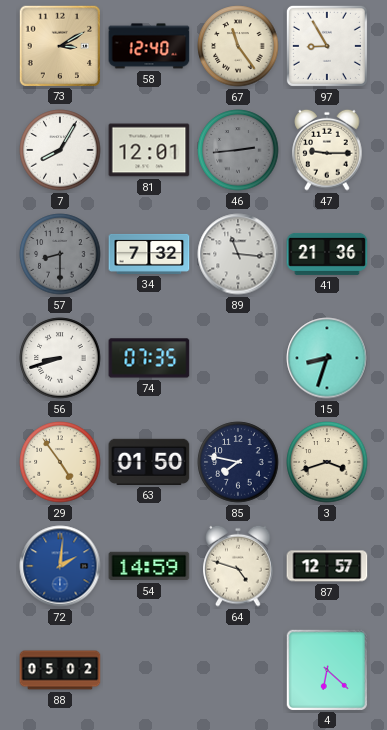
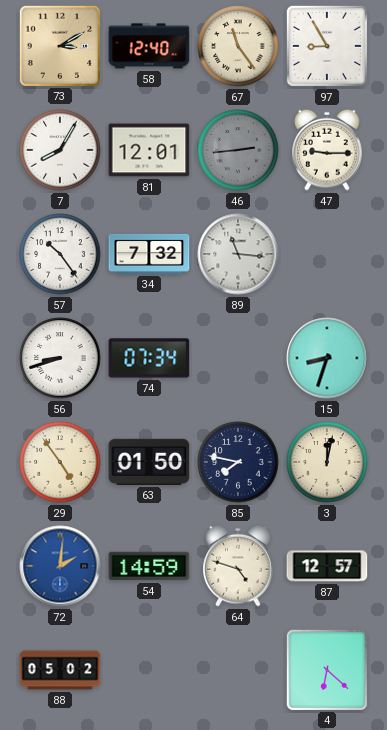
57: 8:30 -> 10:24
57 dial: grey -> white
41: 21:36 -> none
74: 07:35 -> 07:34
3: 3:42 -> 12:02
